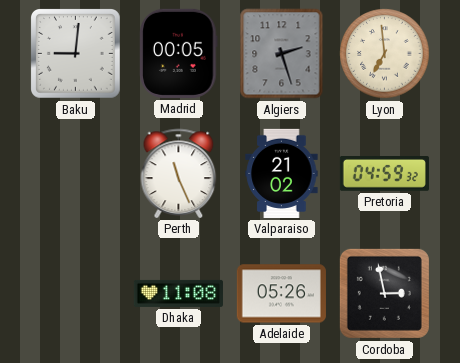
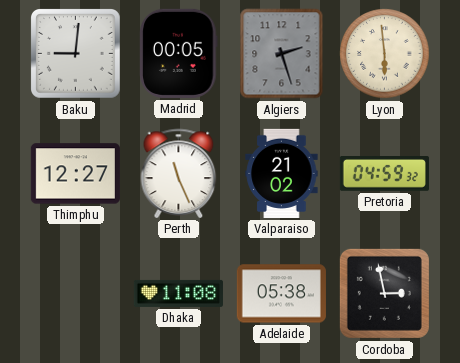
Lyon: 6:59 -> 5:59
Thimphu: none -> 12:27
Adelaide: 05:26 -> 05:38
